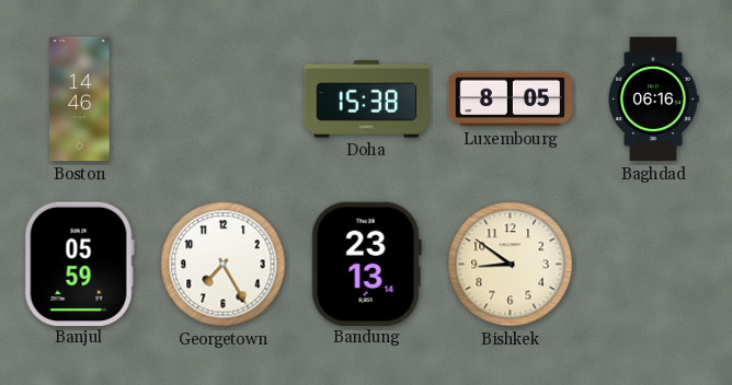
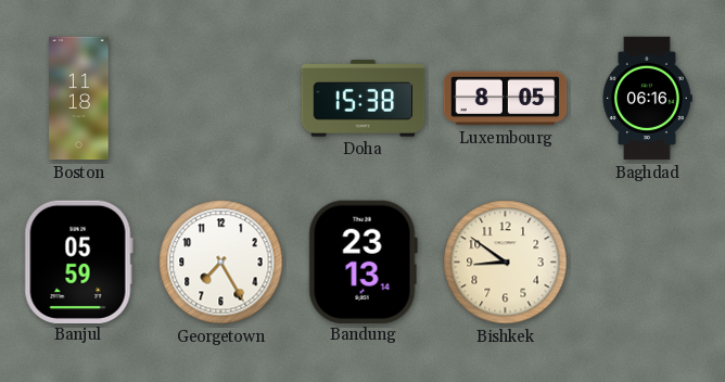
Boston: 14:46 -> 11:18
